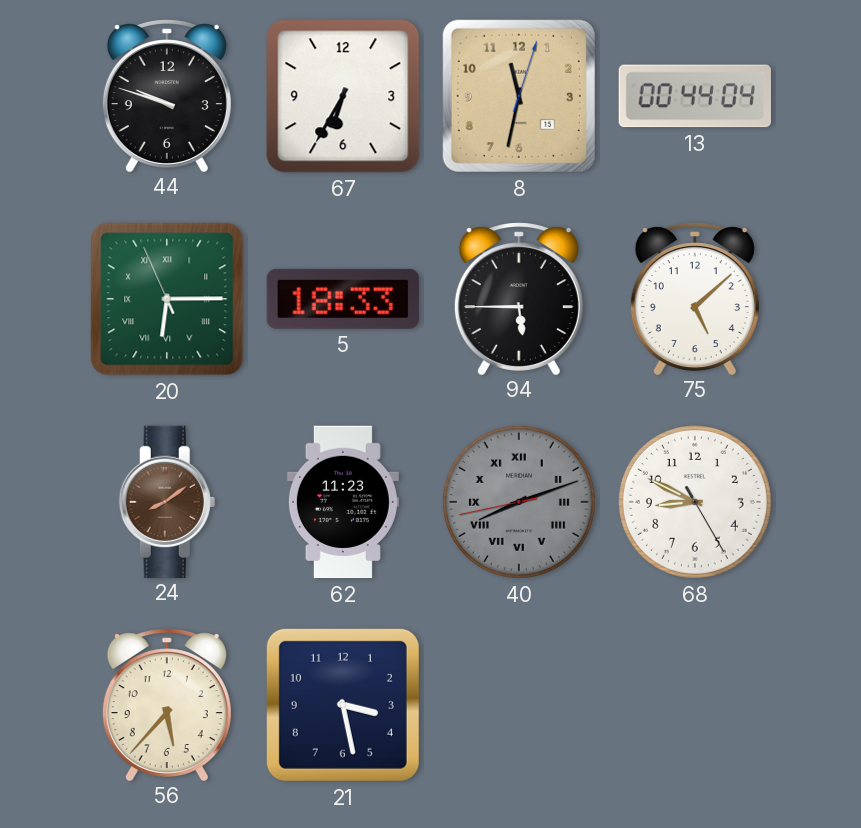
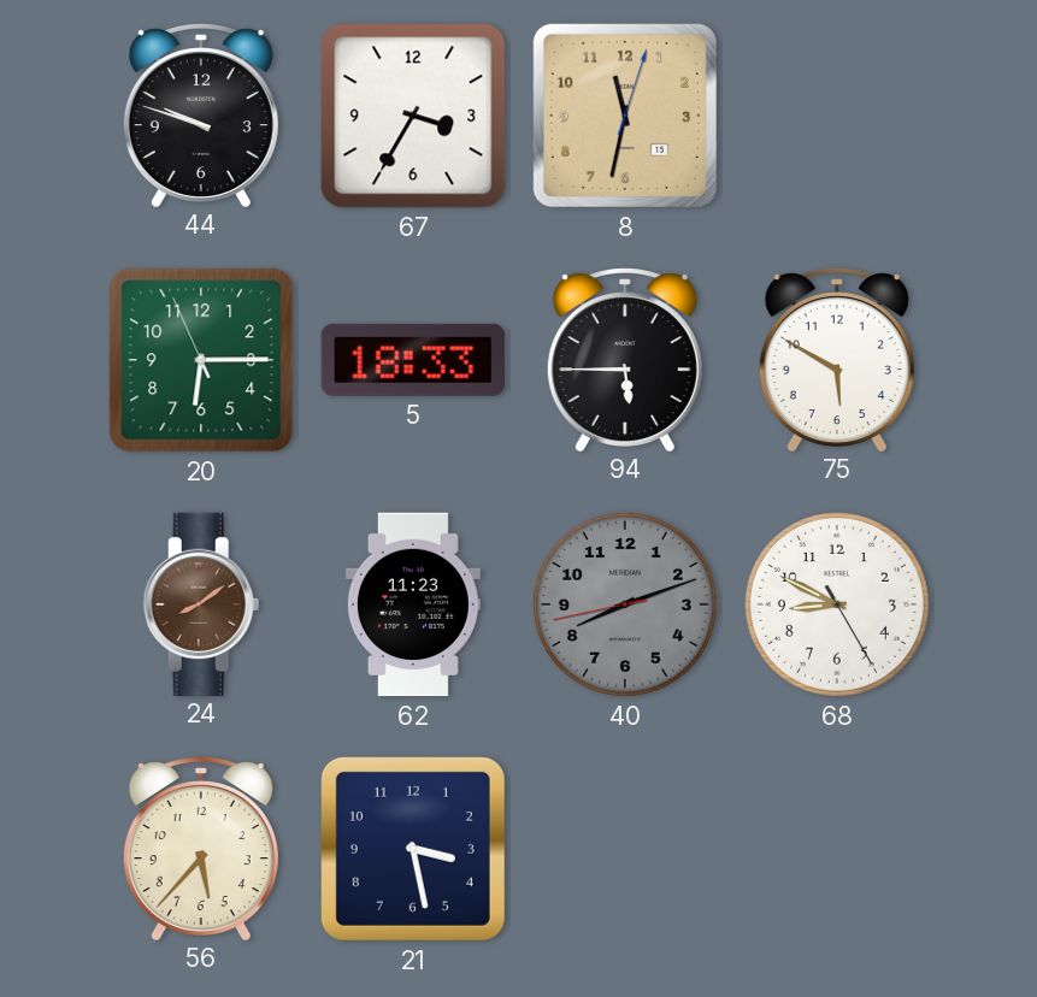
67: 6:35 -> 3:35
13: 00:44 -> none
20 numerals: Roman -> Arabic
75: 5:08 -> 5:50
40 numerals: Roman -> Arabic
